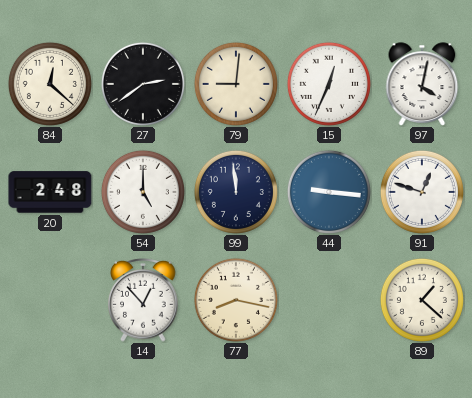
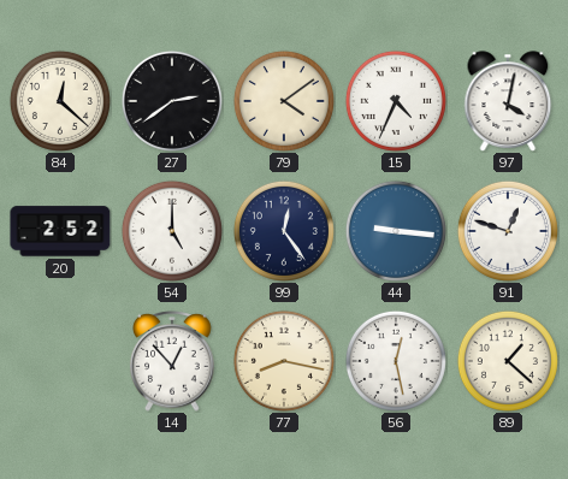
79: 9:01 -> 4:09
15: 12:34 -> 4:34
20: 2:48 -> 2:52
99: 11:59 -> 12:24
56: none -> 12:28
